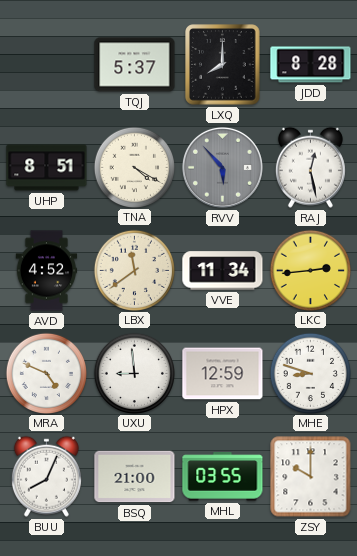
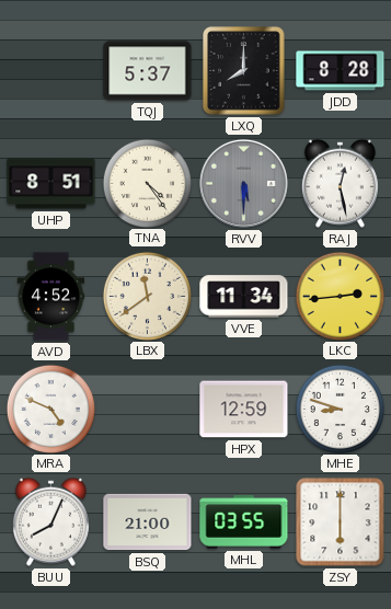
TNA: 4:20 -> 4:24
RVV: 5:53 -> 5:30
UXU: 8:59 -> none
ZSY: 10:00 -> 6:00
